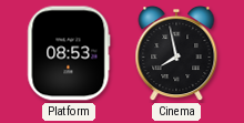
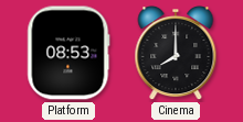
Cinema: 7:58 -> 8:00
